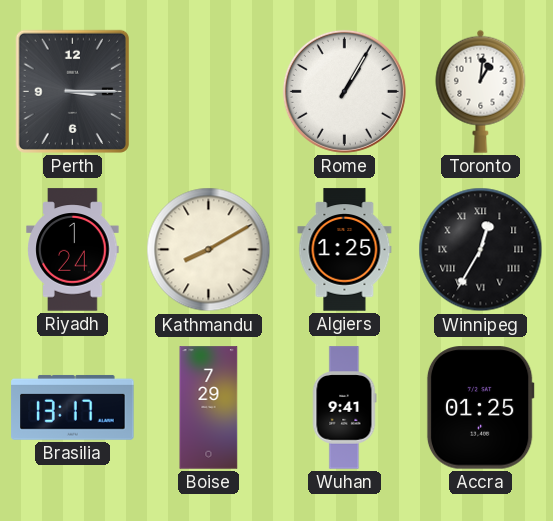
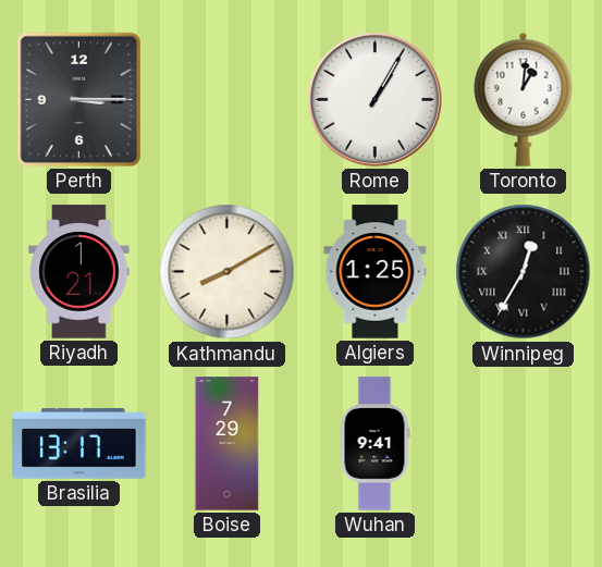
Riyadh: 1:24 -> 1:21
Accra: 01:25 -> none
